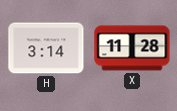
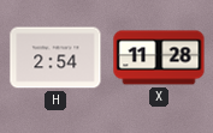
H: 3:14 -> 2:54
